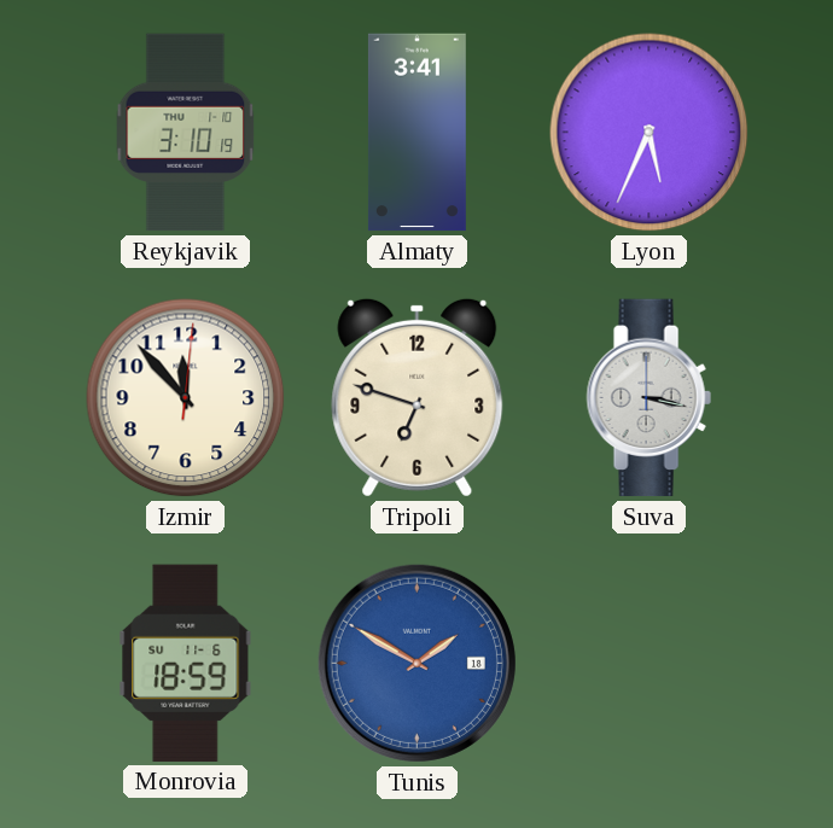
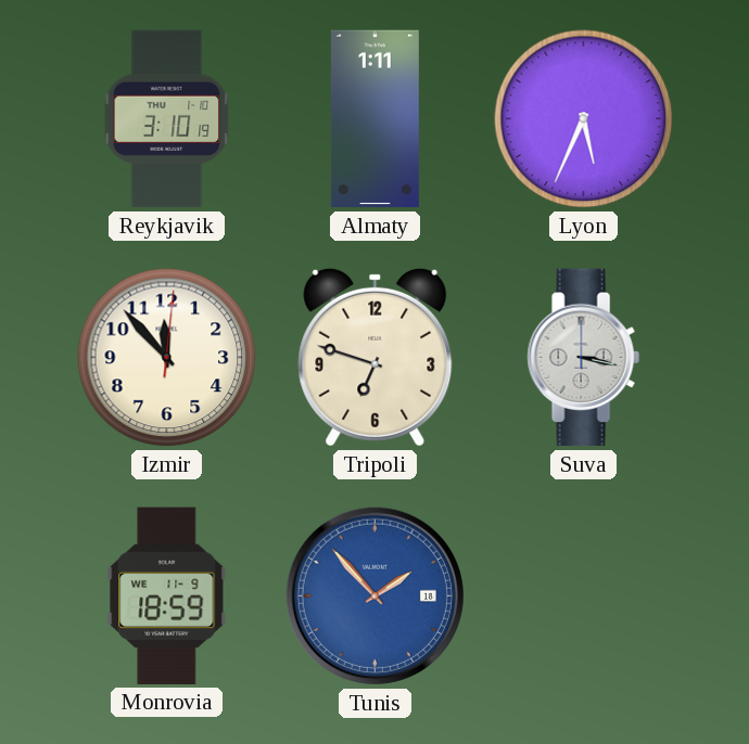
Almaty: 3:41 -> 1:11
Monrovia date: SU 11-6 -> WE 11-9
Tunis: 1:50 -> 1:53
